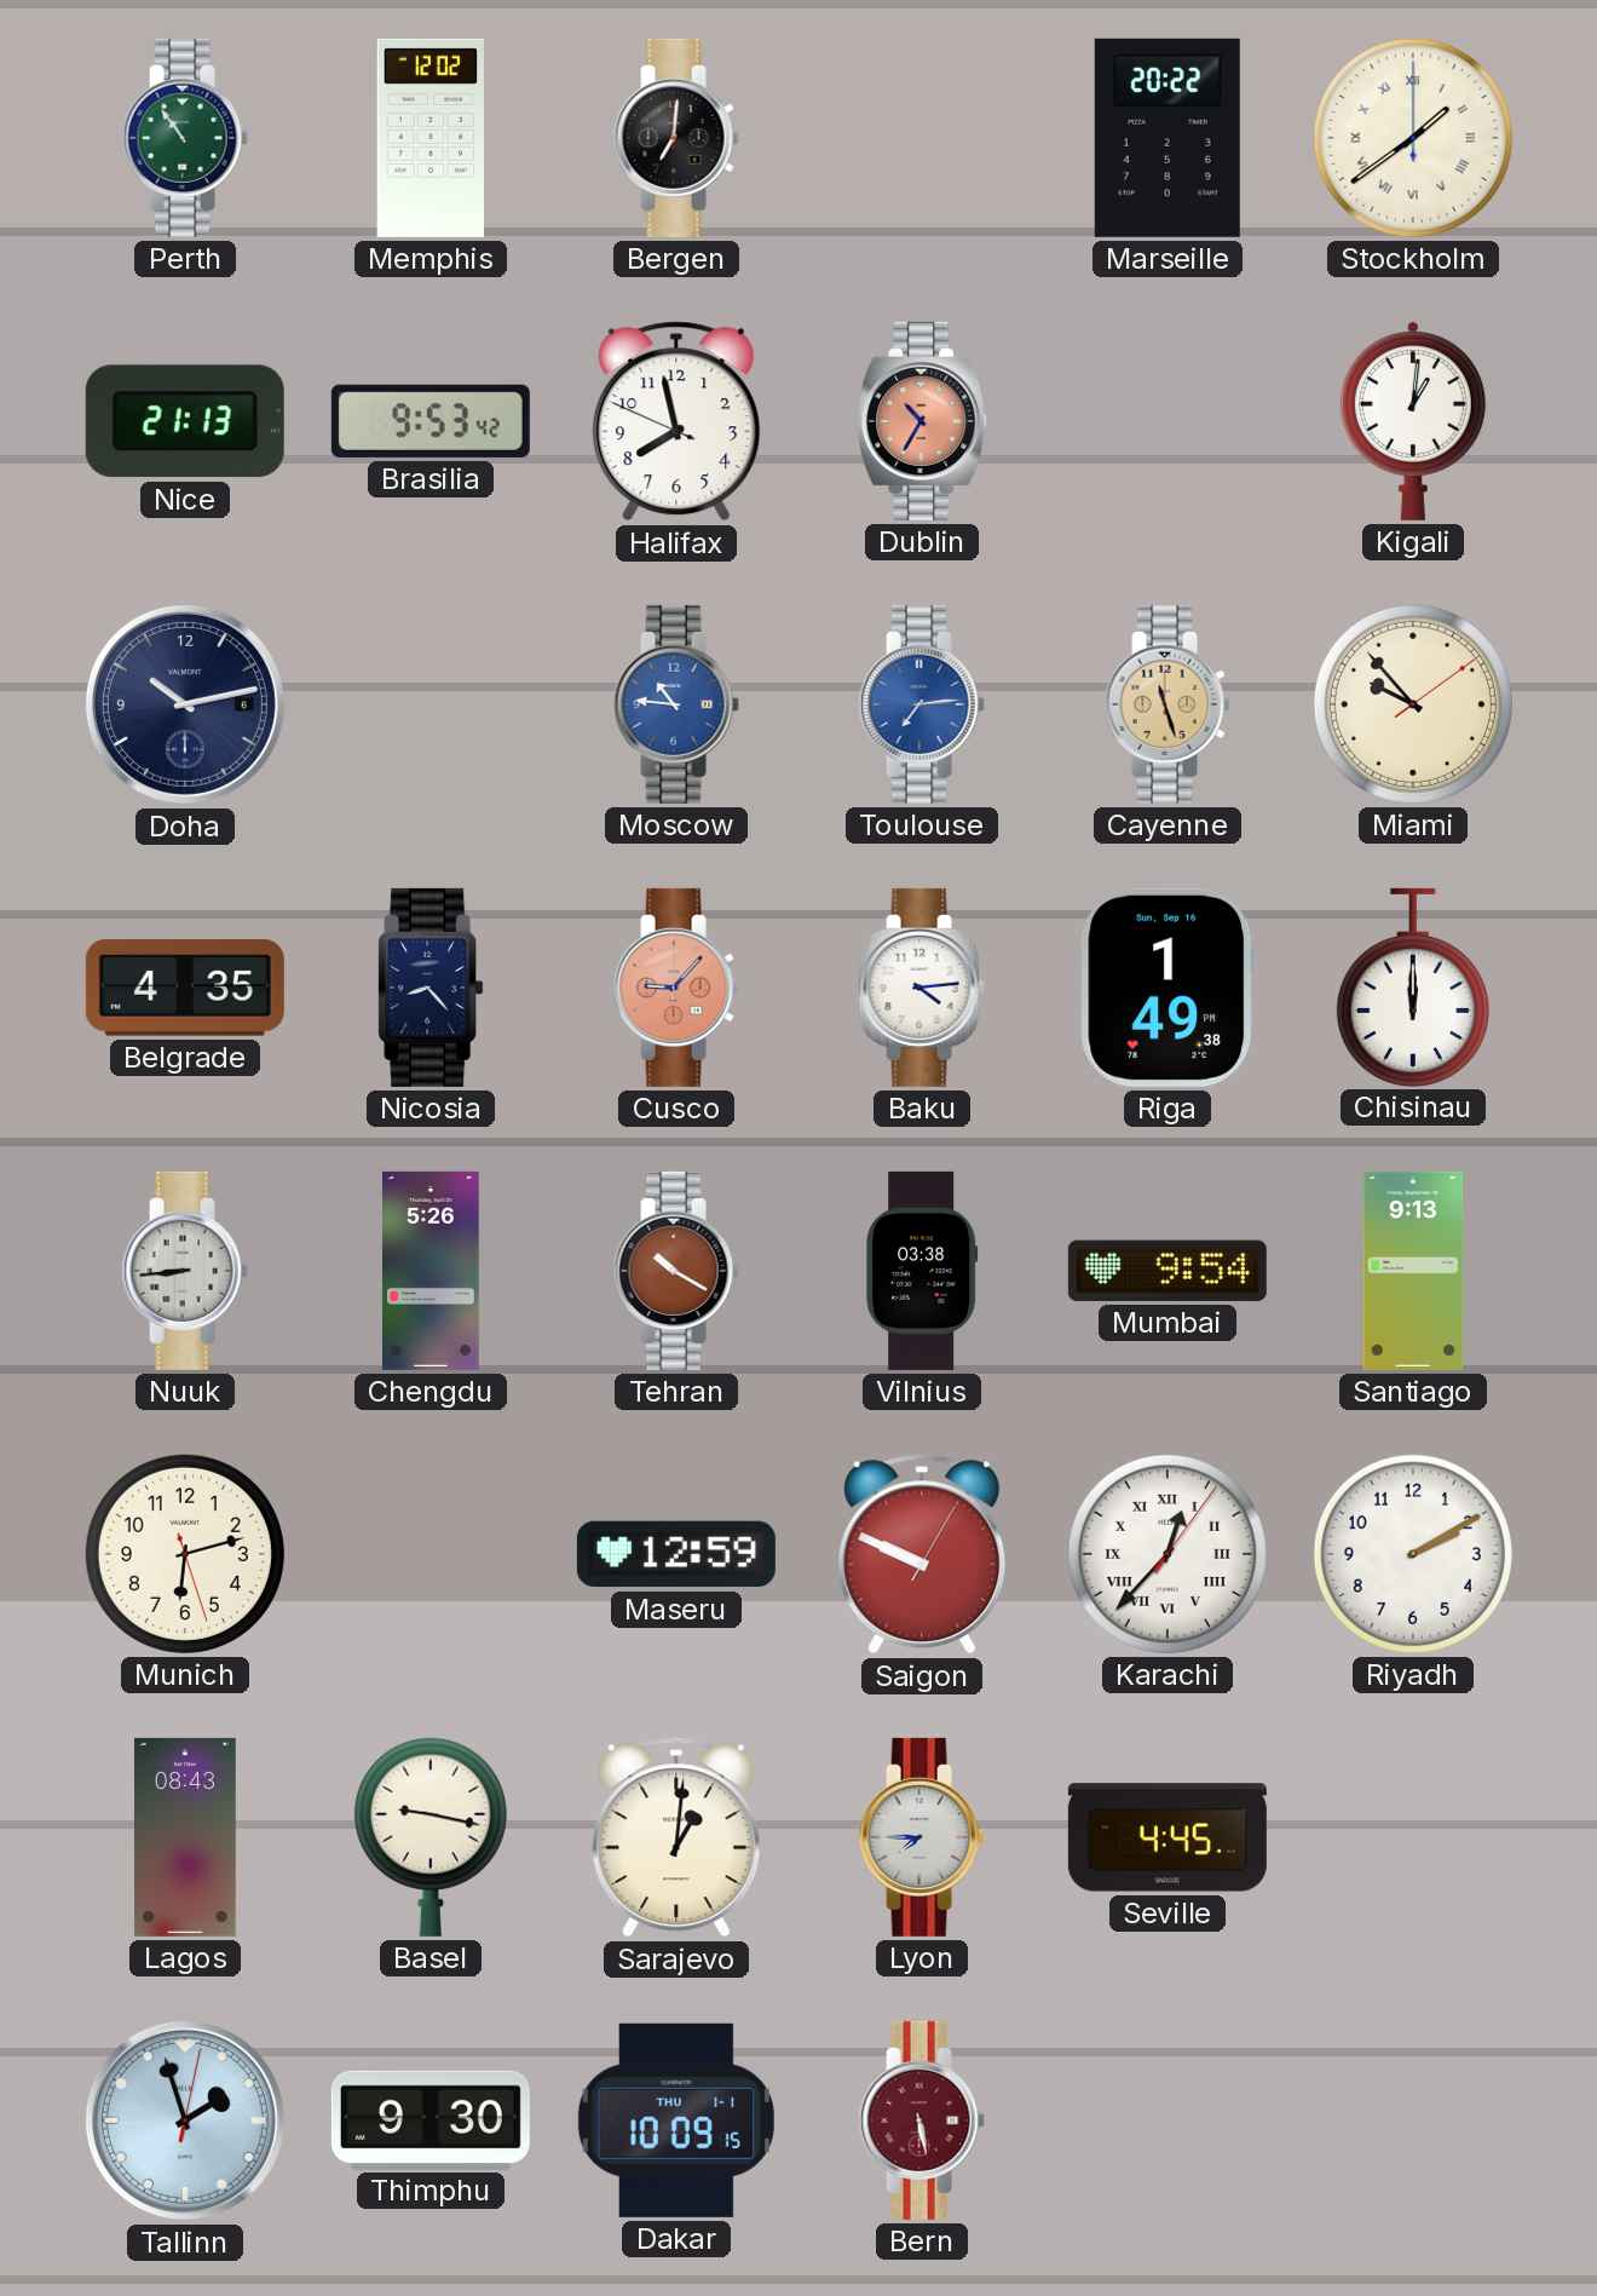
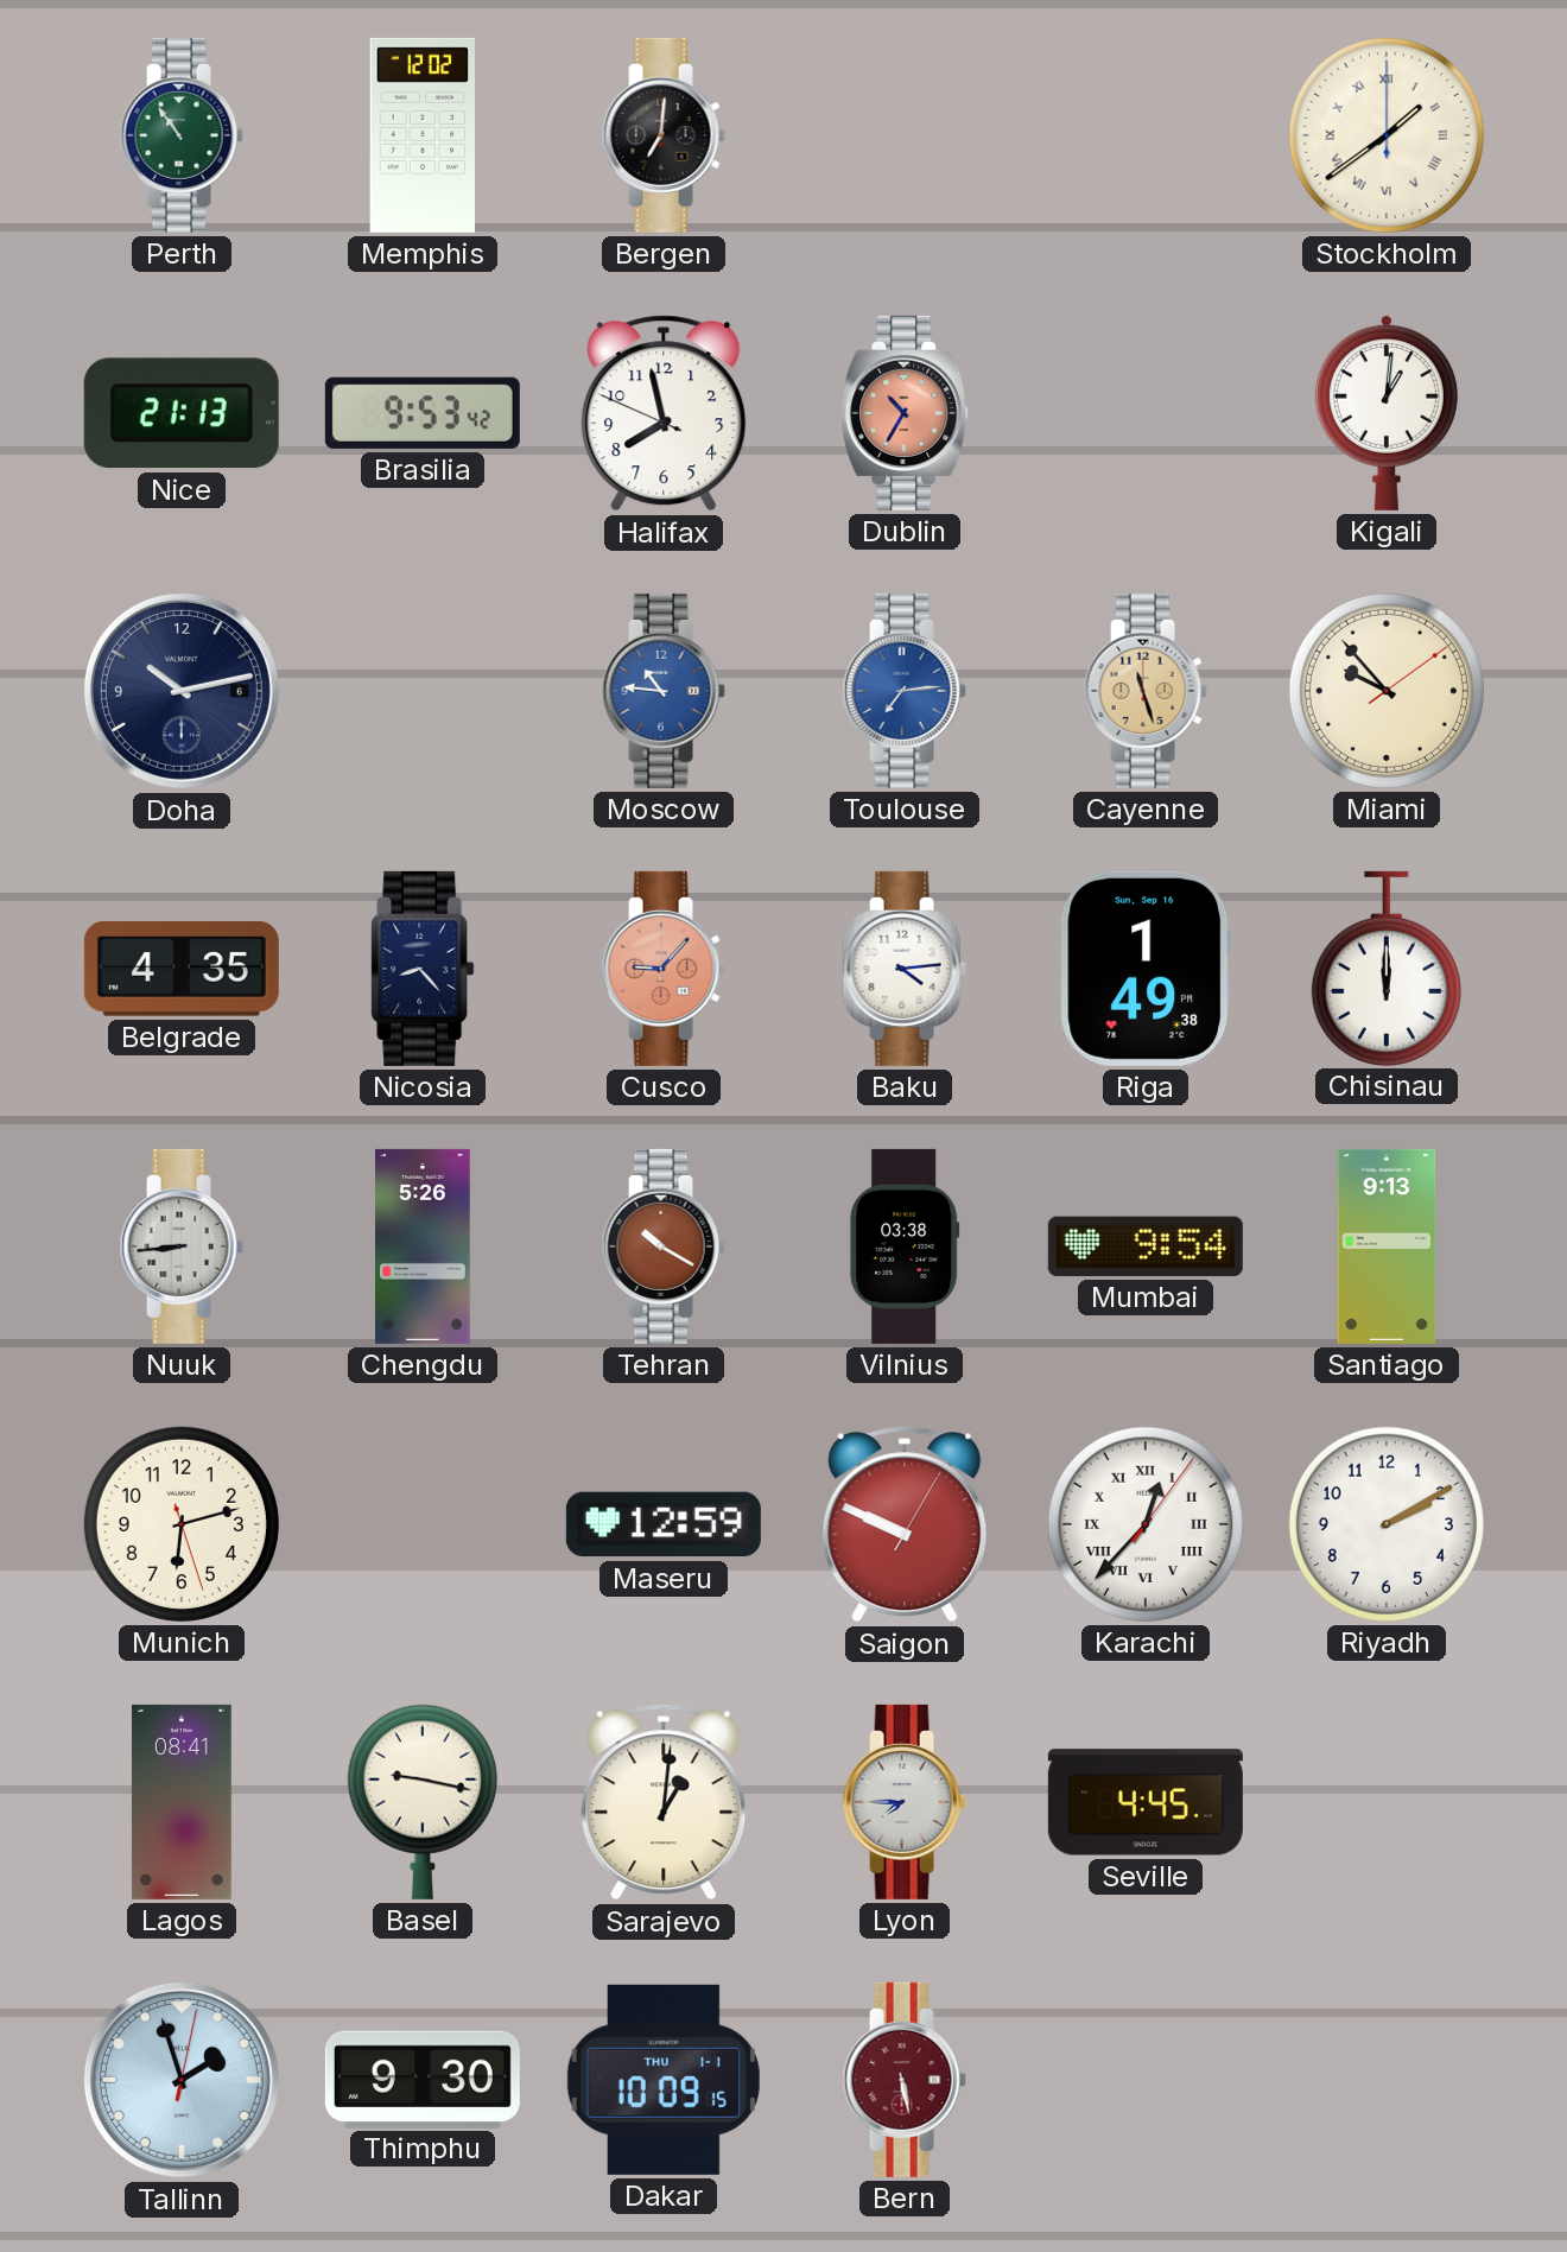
Marseille: 20:22 -> none
Lagos: 08:43 -> 08:41
